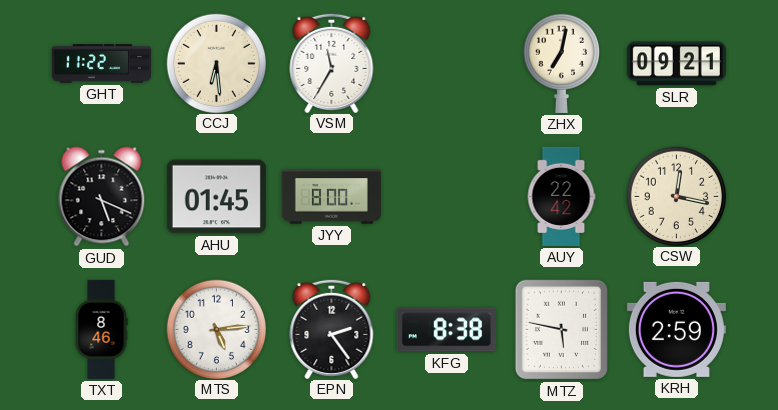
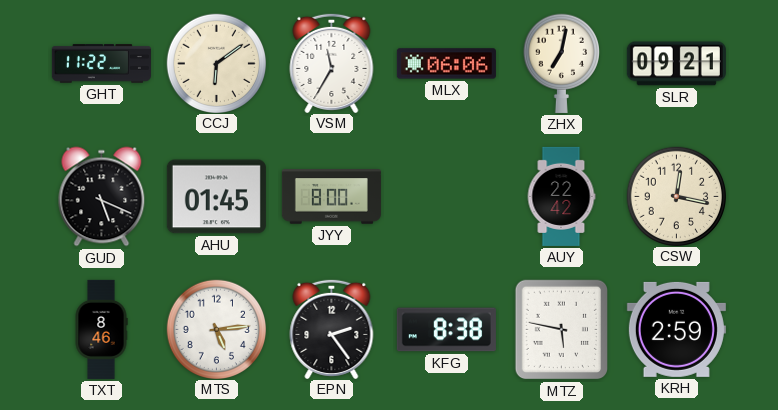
CCJ: 6:29 -> 6:09
MLX: none -> 06:06
